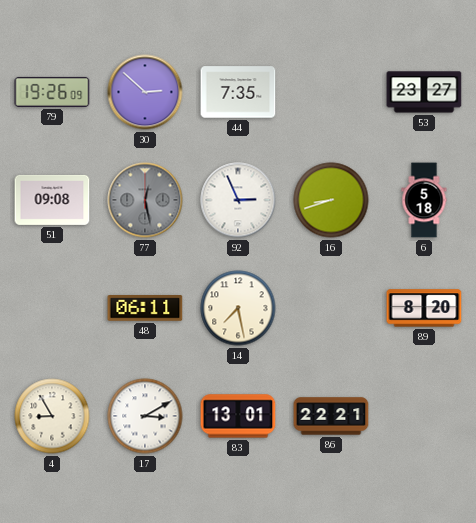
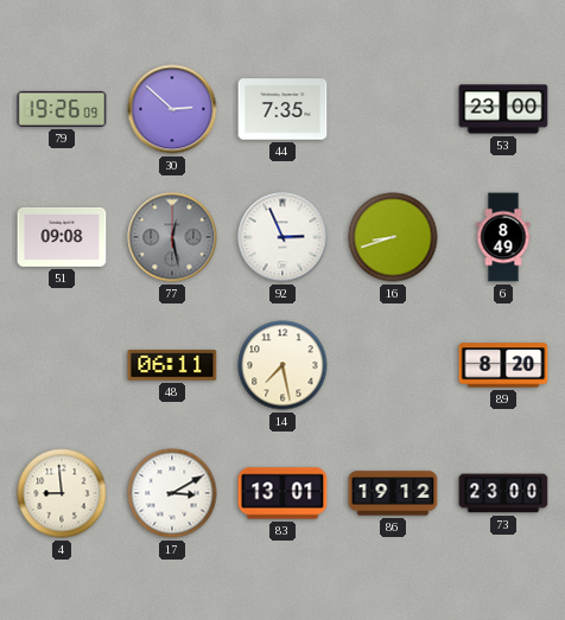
53: 23:27 -> 23:00
6: 5:18 -> 8:49
4: 8:55 -> 8:59
86: 22:21 -> 19:12
73: none -> 23:00
